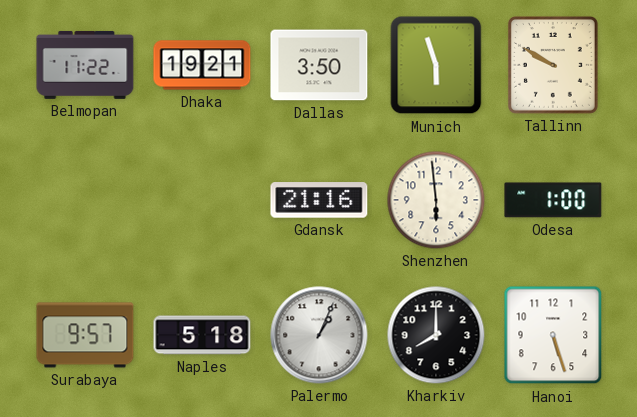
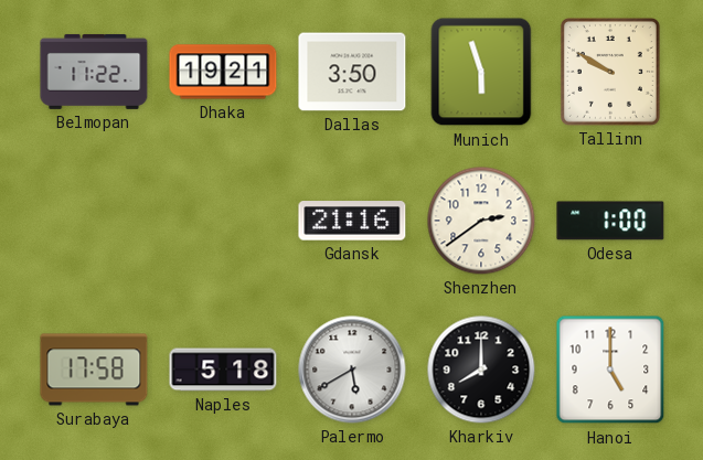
Shenzhen: 5:59 -> 2:39
Surabaya: 9:57 -> 17:58
Palermo: 1:04 -> 5:40
Hanoi: 5:27 -> 5:00
